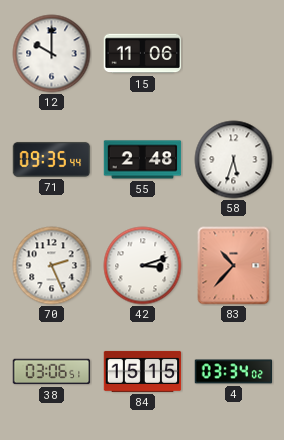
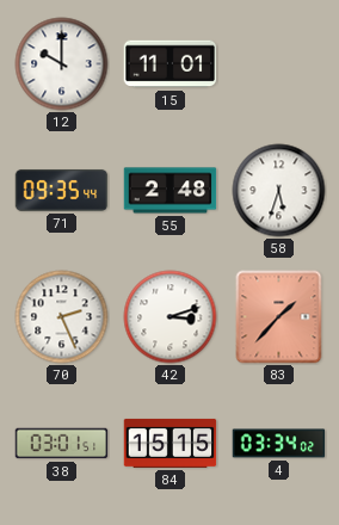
15: 11:06 -> 11:01
83: 10:37 -> 1:37
38: 03:06 -> 03:01
